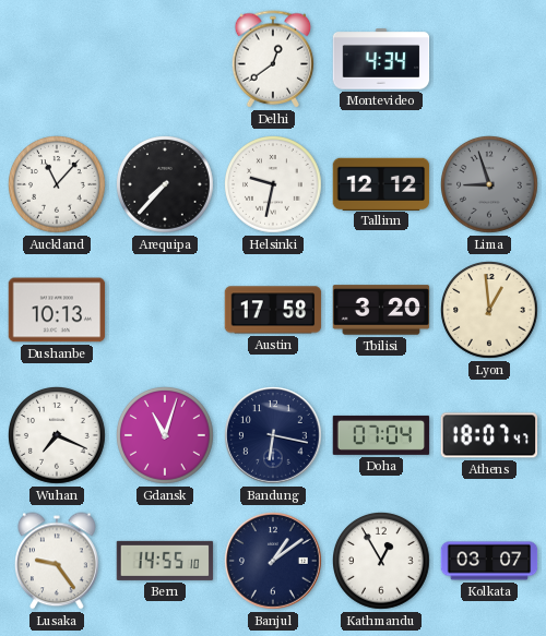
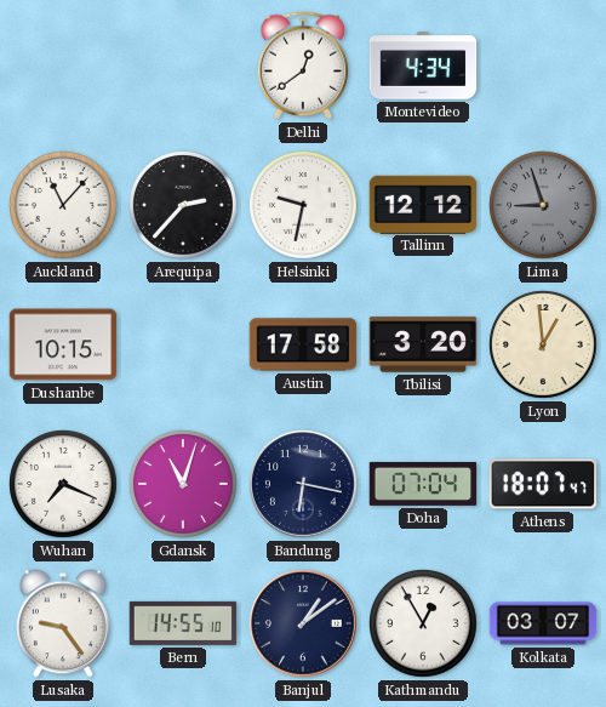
Arequipa: 7:37 -> 2:37
Dushanbe: 10:13 -> 10:15
